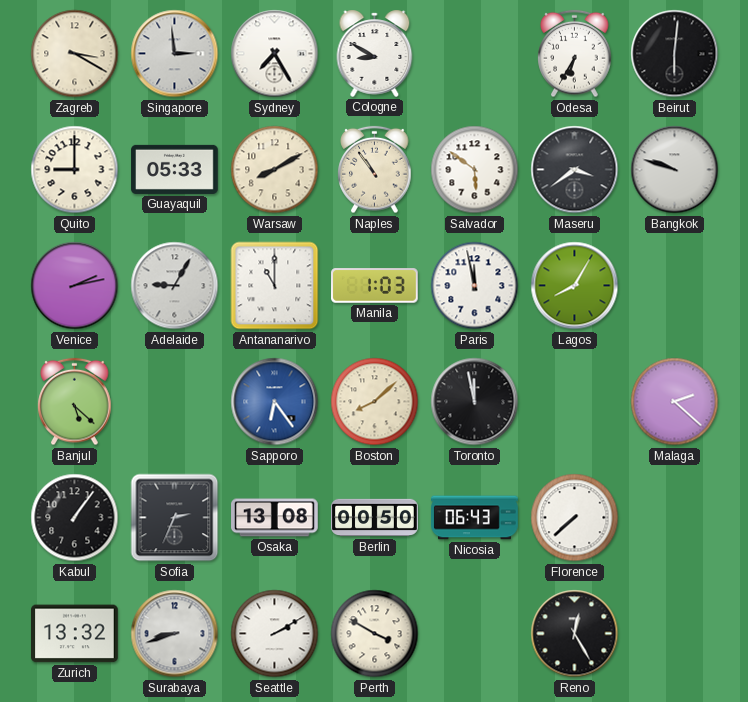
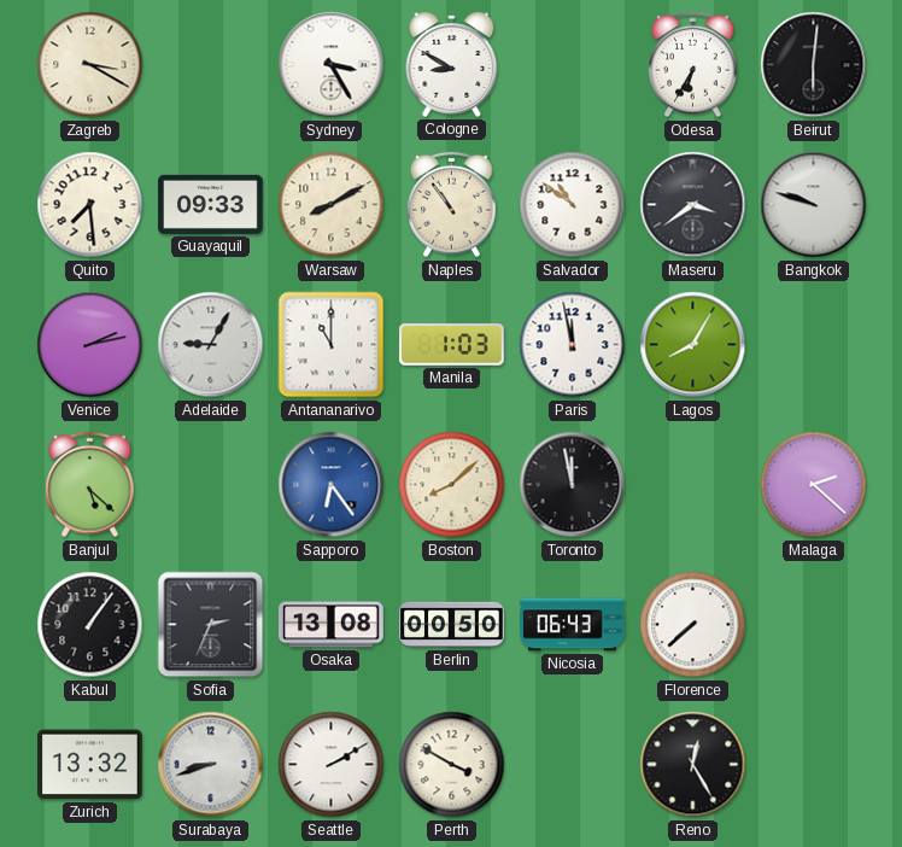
Singapore: 2:59 -> none
Sydney: 7:25 -> 3:25
Quito: 9:00 -> 7:29
Guayaquil: 05:33 -> 09:33
Salvador: 5:51 -> 10:51
